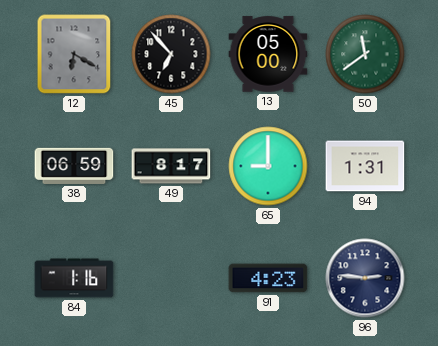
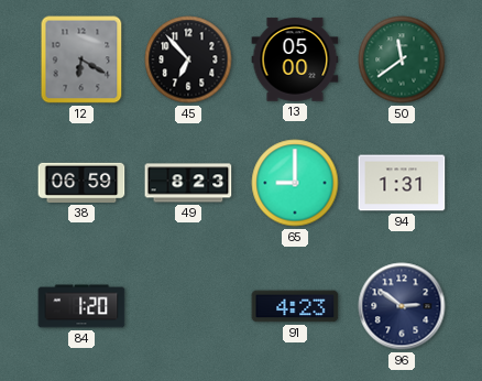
49: 8:17 -> 8:23
84: 1:16 -> 1:20
96: 2:46 -> 2:51
